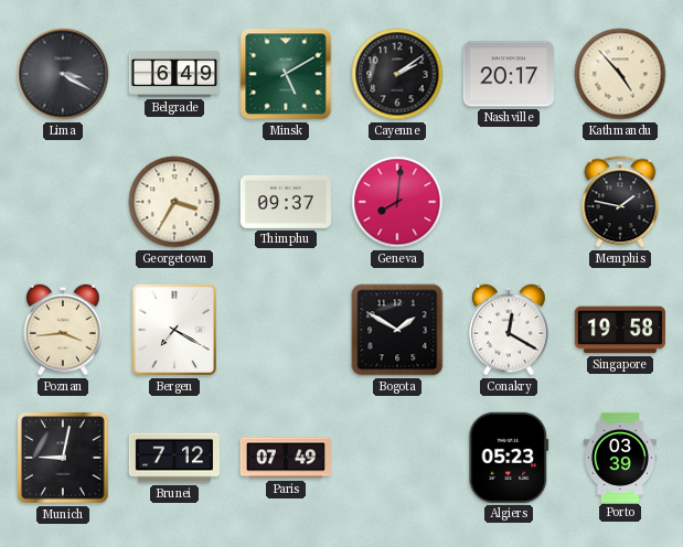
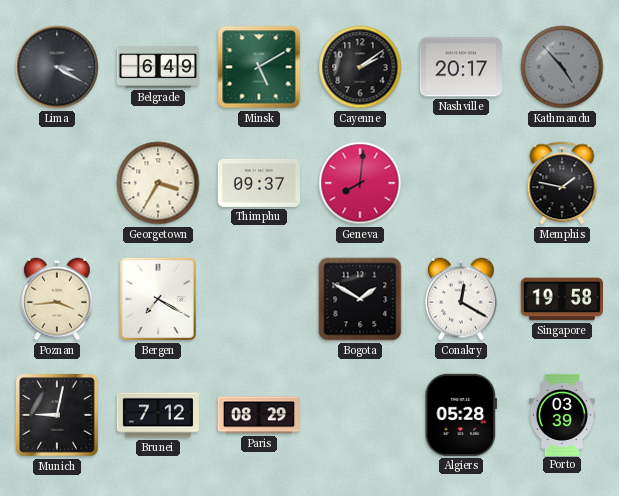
Kathmandu dial: cream -> grey
Paris: 07:49 -> 08:29
Algiers: 05:23 -> 05:28
